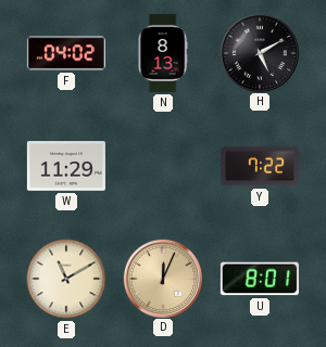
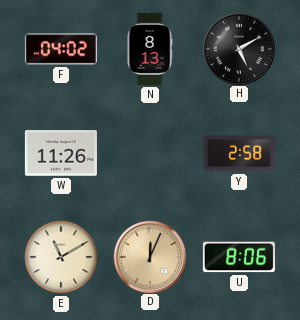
W: 11:29 -> 11:26
Y: 7:22 -> 2:58
U: 8:01 -> 8:06
